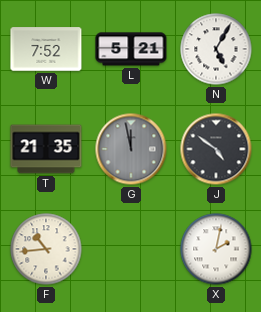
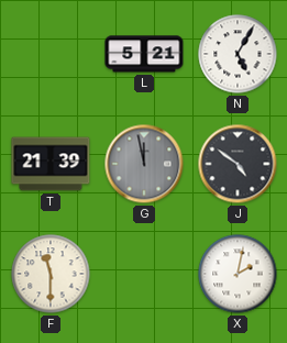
W: 7:52 -> none
T: 21:35 -> 21:39
F: 10:44 -> 11:30
